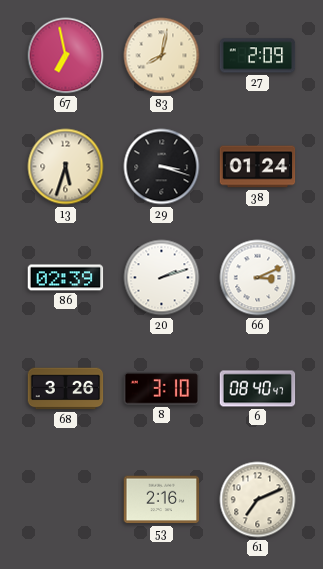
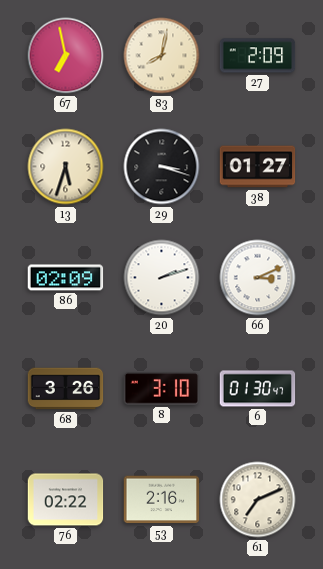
38: 01:24 -> 01:27
86: 02:39 -> 02:09
6: 08:40 -> 01:30
76: none -> 02:22
